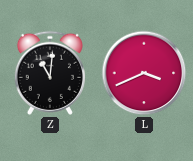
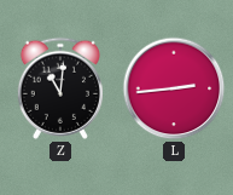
L: 3:41 -> 2:44
